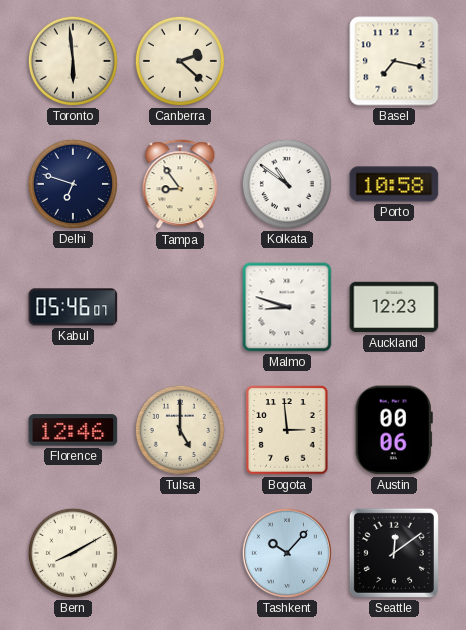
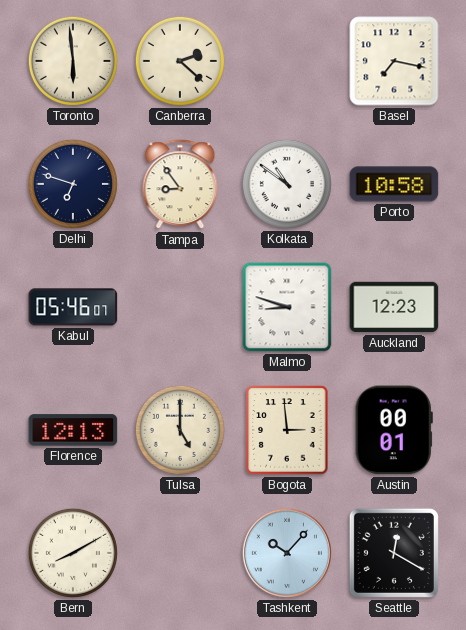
Florence: 12:46 -> 12:13
Austin: 00:06 -> 00:01
Seattle: 12:09 -> 12:20
